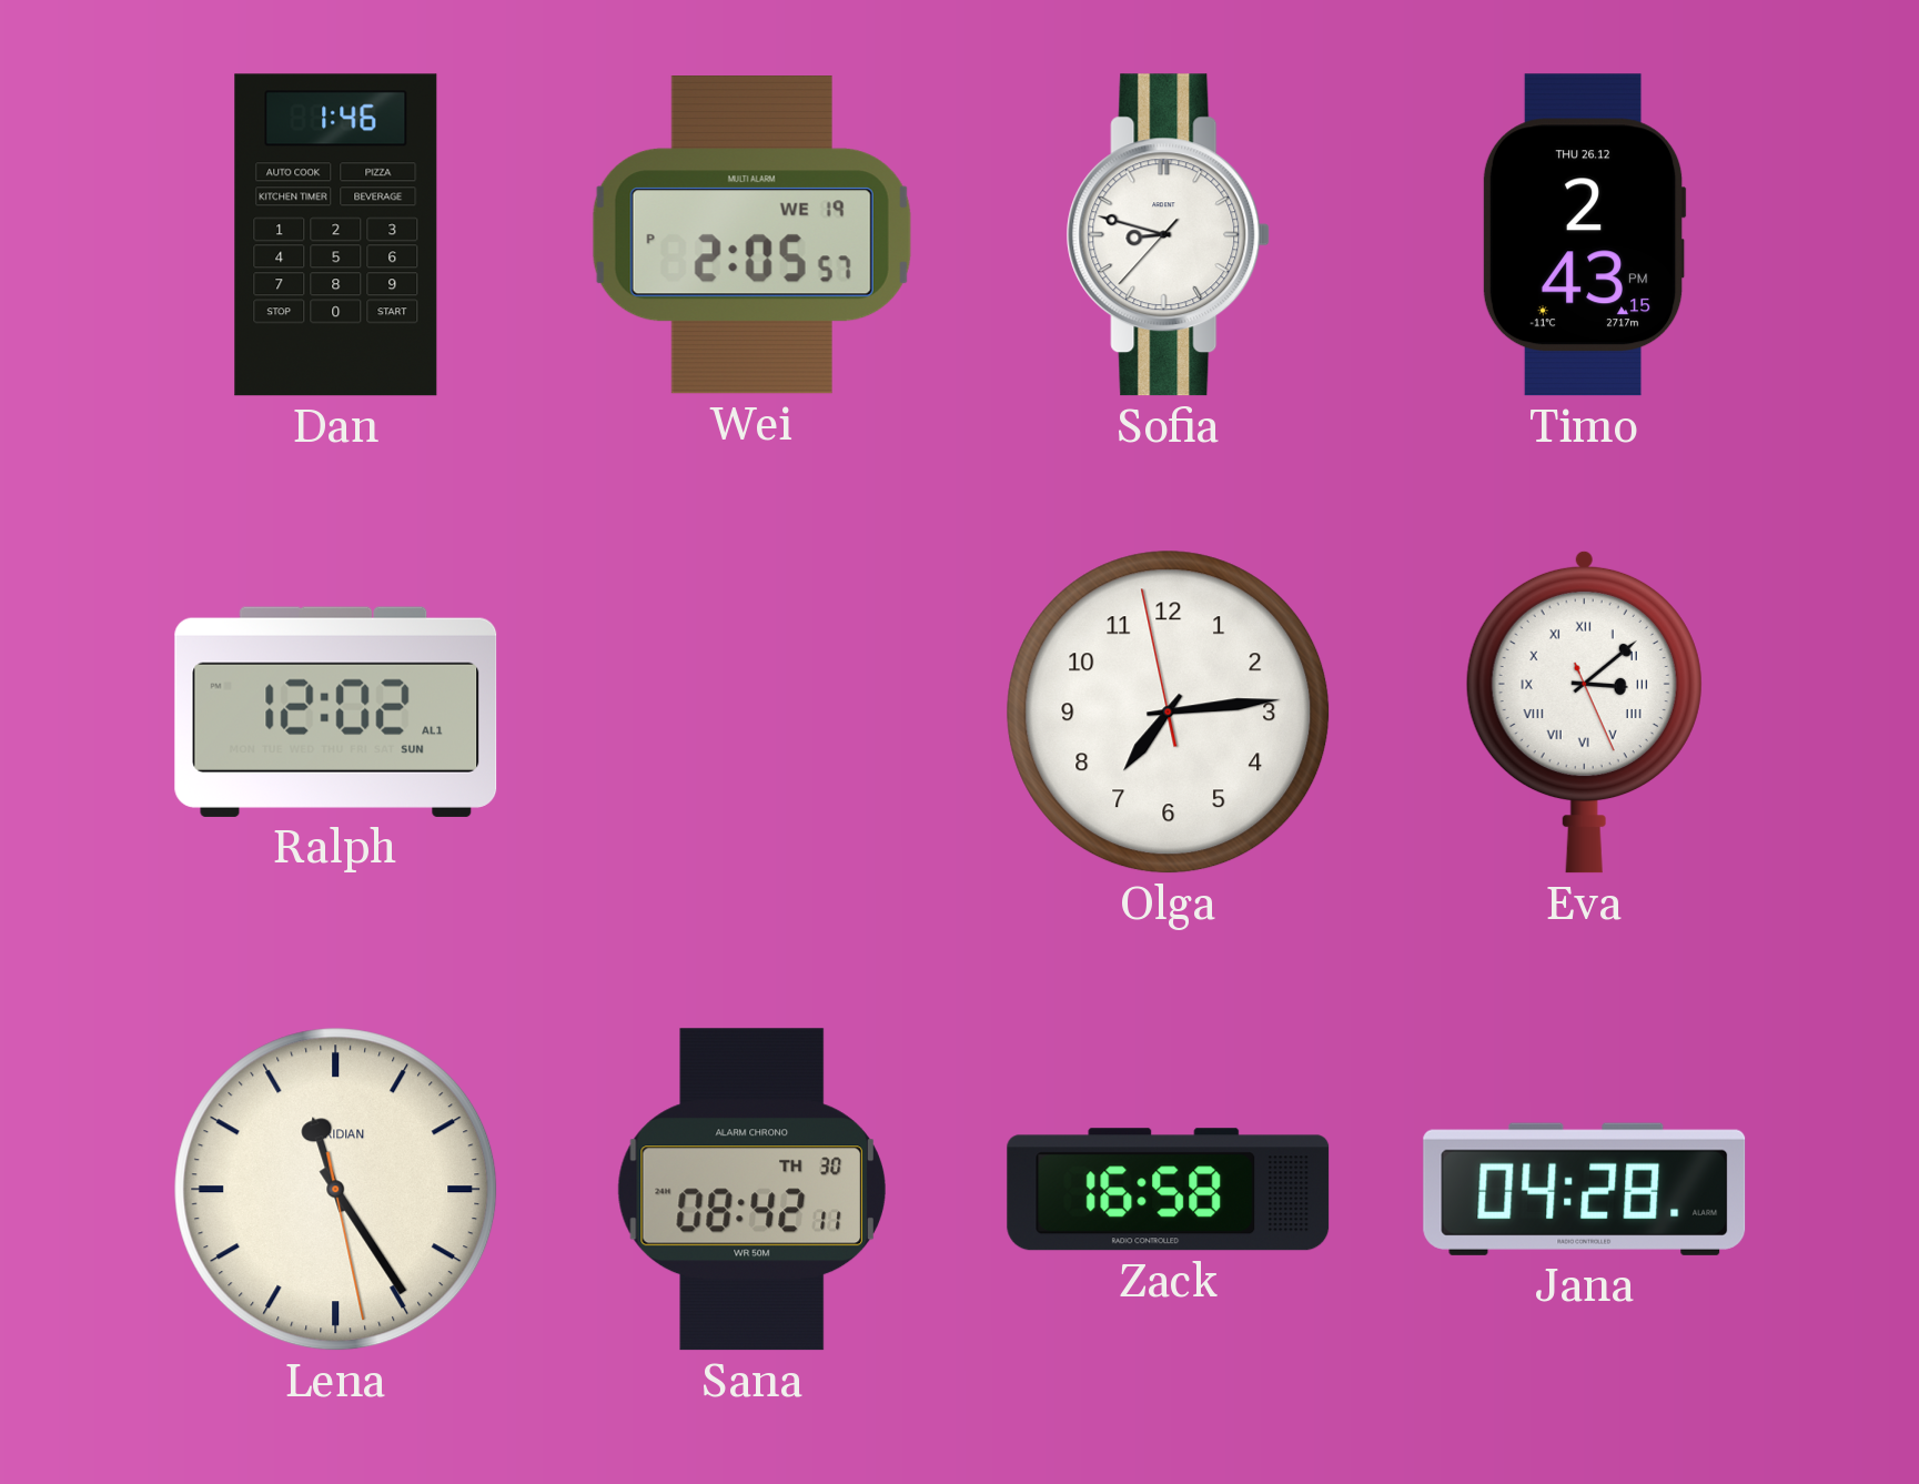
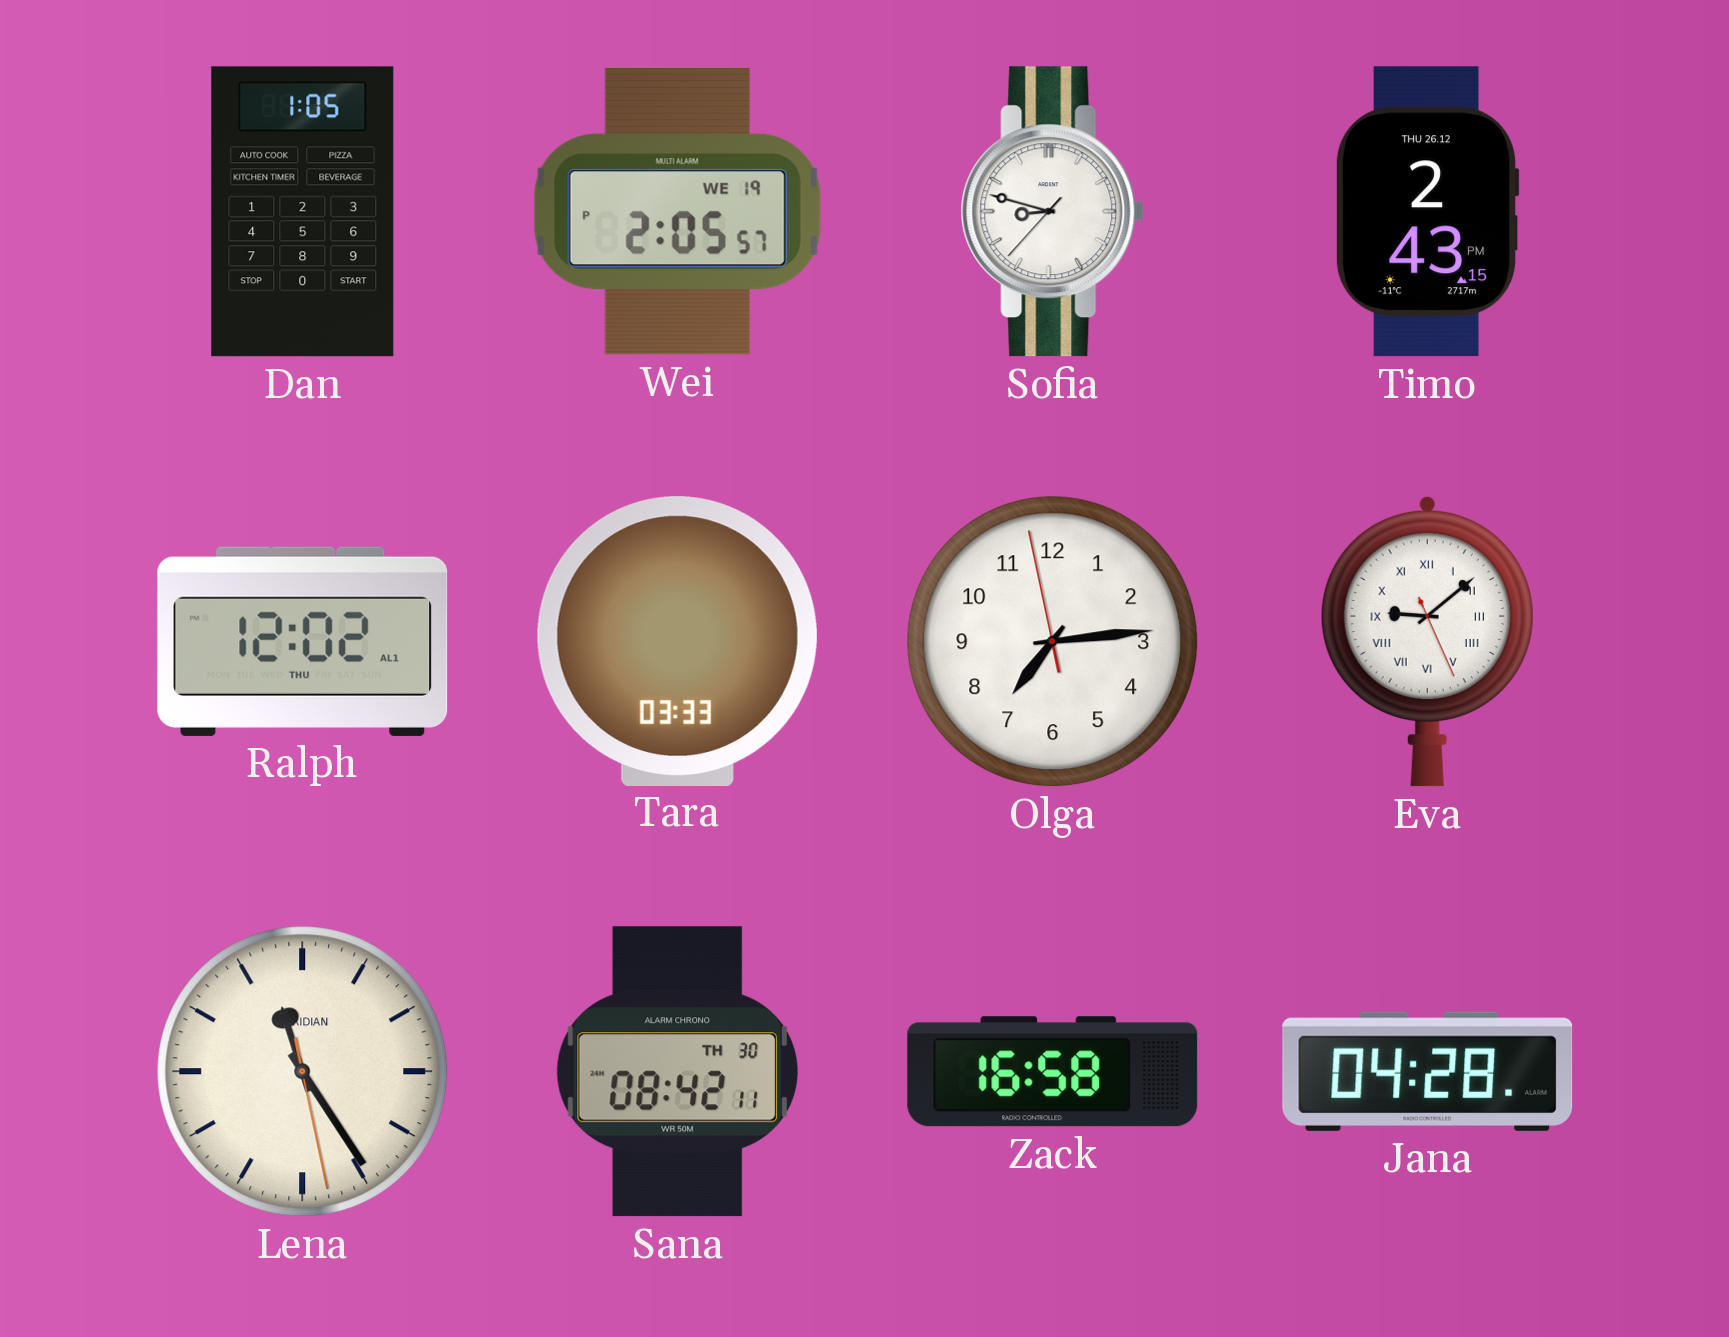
Dan: 1:46 -> 1:05
Ralph date: SUN -> THU
Tara: none -> 03:33
Eva: 3:08 -> 9:08
